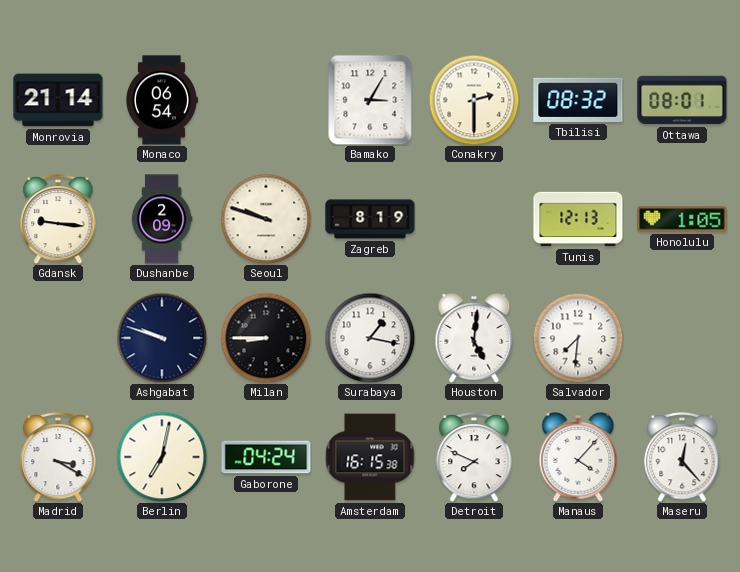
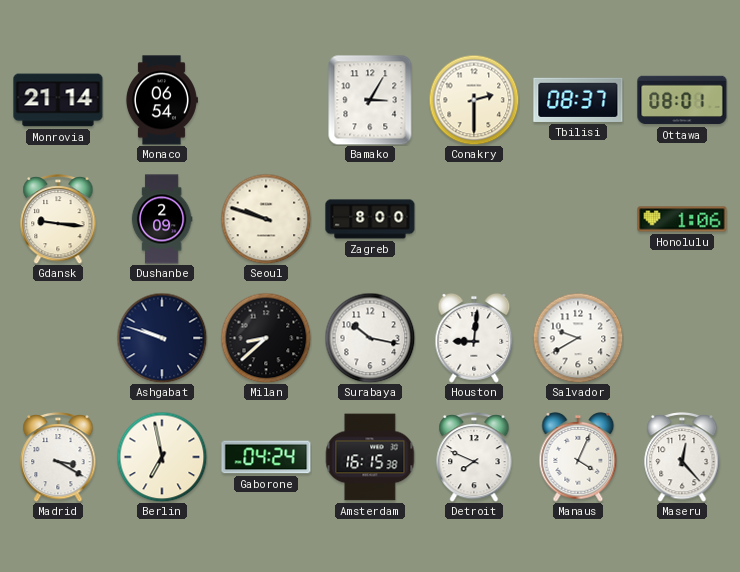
Tbilisi: 08:32 -> 08:37
Zagreb: 8:19 -> 8:00
Tunis: 12:13 -> none
Honolulu: 1:05 -> 1:06
Milan: 8:45 -> 8:38
Surabaya: 1:17 -> 10:17
Houston: 5:01 -> 9:01
Salvador: 7:31 -> 9:40
Berlin: 7:02 -> 6:58
Manaus: 4:07 -> 4:04
